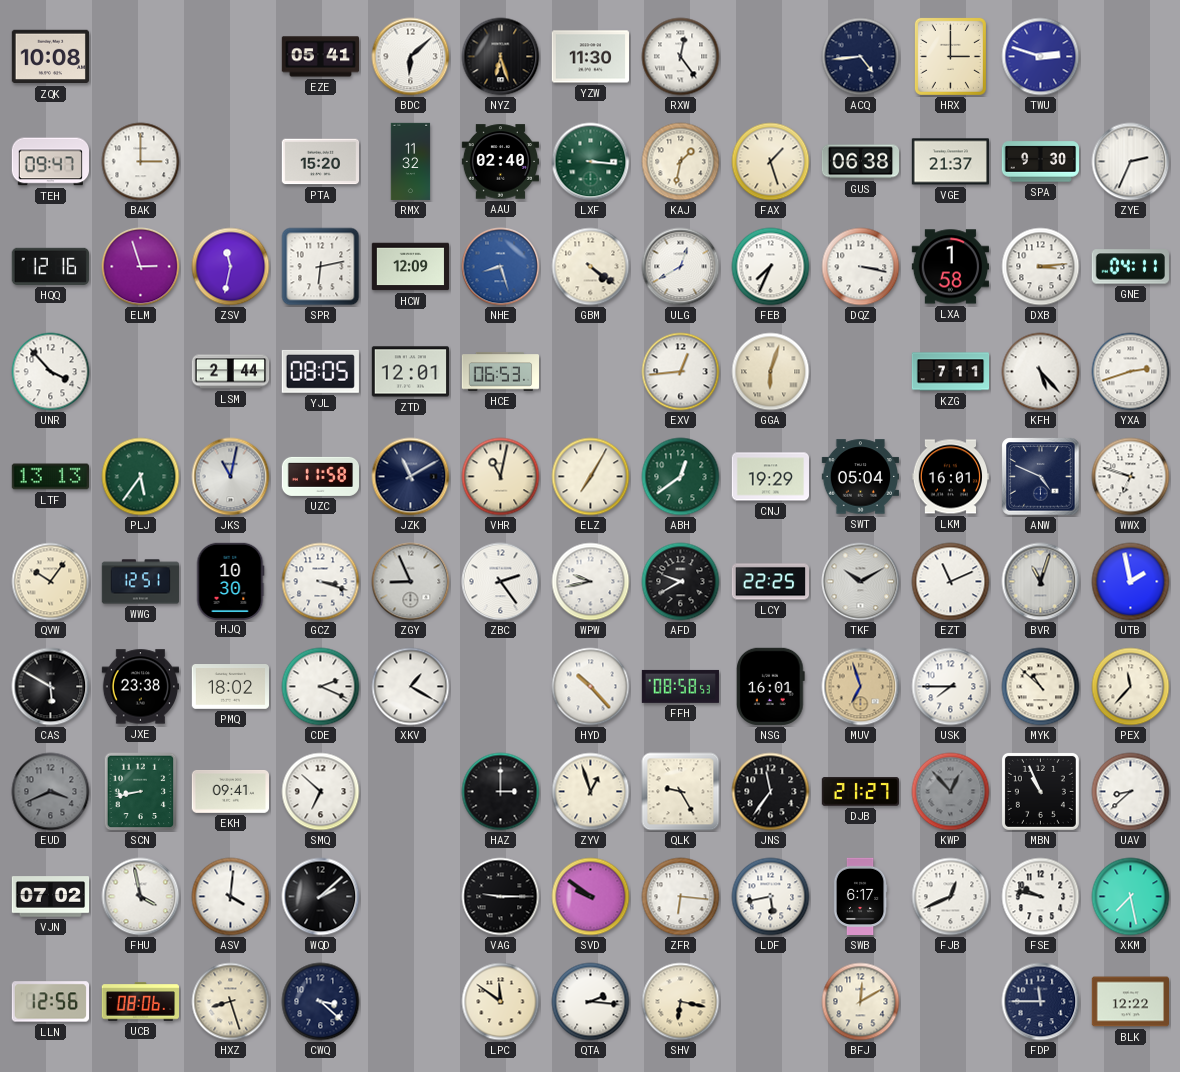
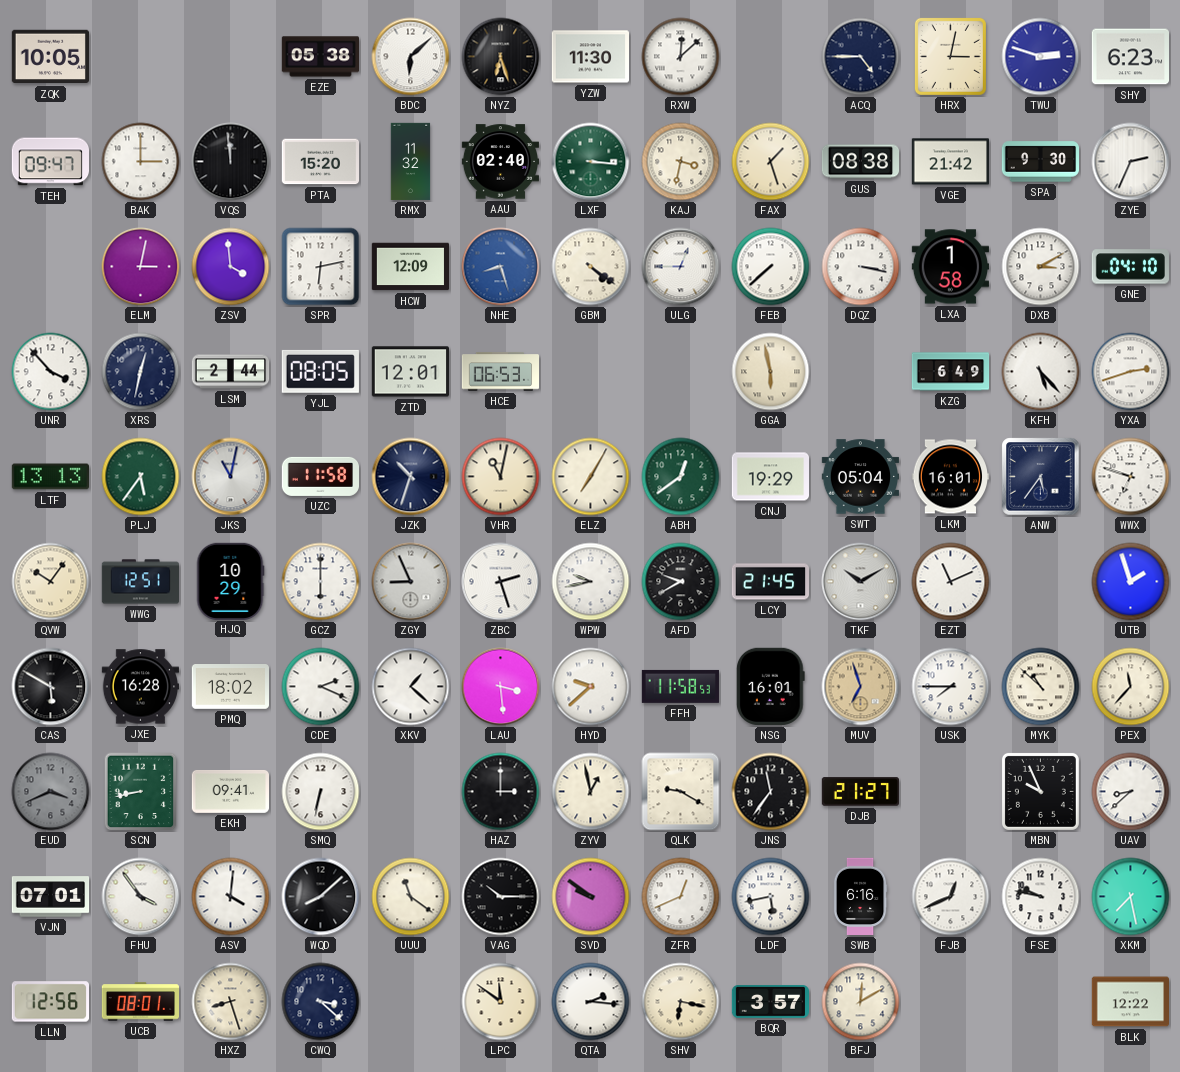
ZQK: 10:08 -> 10:05
EZE: 05:41 -> 05:38
RXW: 12:24 -> 12:08
ACQ: 4:44 -> 4:45
HRX: 3:00 -> 3:02
SHY: none -> 6:23
VQS: none -> 11:59
KAJ: 1:32 -> 3:32
GUS: 06:38 -> 08:38
VGE: 21:37 -> 21:42
HQQ: 12:16 -> none
ELM: 2:57 -> 3:02
ZSV: 11:32 -> 3:59
ULG: 12:40 -> 12:45
FEB: 7:34 -> 7:38
DXB: 3:14 -> 3:10
GNE: 04:11 -> 04:10
XRS: none -> 12:32
EXV: 12:44 -> none
GGA: 6:03 -> 5:58
KZG: 7:11 -> 6:49
JZK: 11:10 -> 10:33
ANW: 4:49 -> 5:36
HJQ: 10:30 -> 10:29
GCZ: 3:18 -> 6:00
ZBC: 2:24 -> 2:27
LCY: 22:25 -> 21:45
BVR: 11:03 -> none
UTB: 1:58 -> 1:57
JXE: 23:38 -> 16:28
XKV: 1:20 -> 1:22
LAU: none -> 3:29
HYD: 10:23 -> 9:38
FFH: 08:58 -> 11:58
SMQ: 6:52 -> 6:32
ZYV: 12:57 -> 12:58
QLK: 9:25 -> 9:20
KWP: 12:53 -> none
MBN: 10:56 -> 9:56
VJN: 07:02 -> 07:01
FHU: 3:58 -> 3:54
WQD: 2:08 -> 8:08
UUU: none -> 11:21
VAG: 9:15 -> 10:15
ZFR: 6:16 -> 12:41
SWB: 6:17 -> 6:16
UCB: 08:06 -> 08:01
BQR: none -> 3:57
FDP: 11:45 -> none
